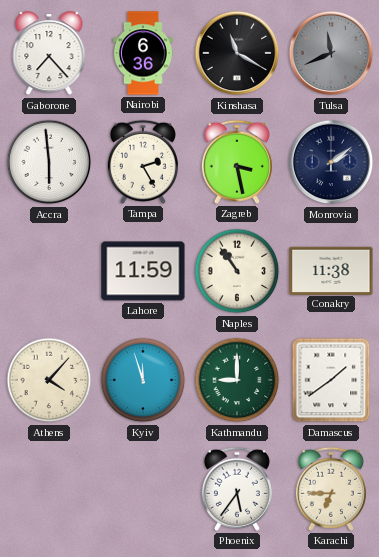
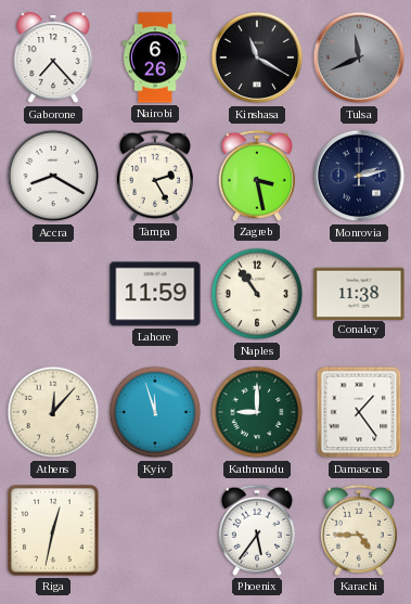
Nairobi: 6:36 -> 6:26
Accra: 5:59 -> 8:20
Monrovia: 2:09 -> 2:13
Athens: 4:07 -> 12:07
Damascus: 1:39 -> 1:24
Riga: none -> 12:32
Karachi: 6:45 -> 4:45
